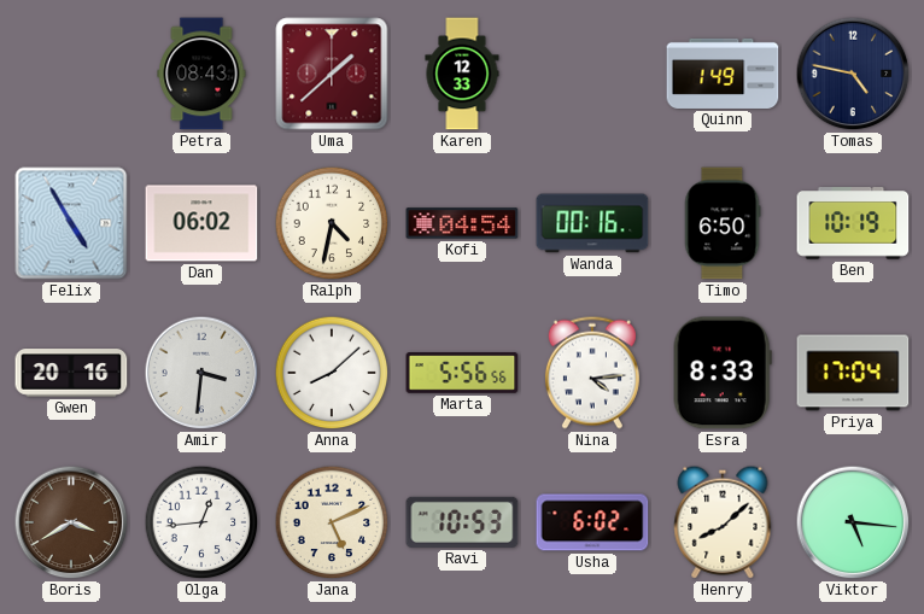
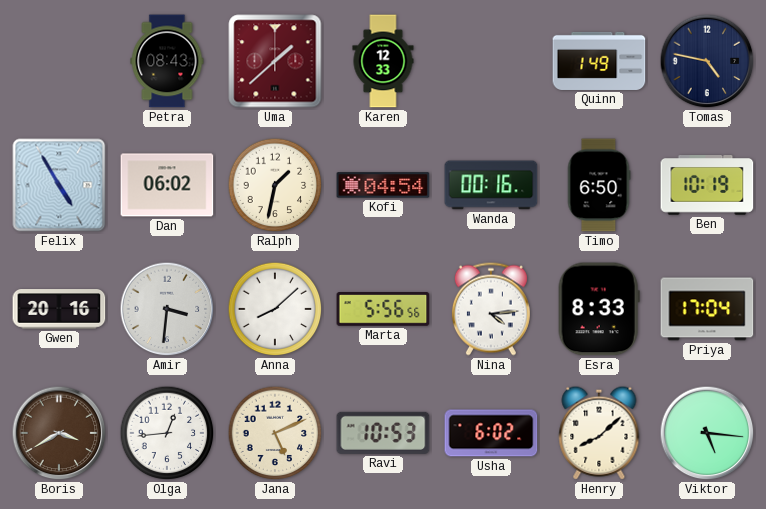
Ralph: 4:32 -> 1:32
